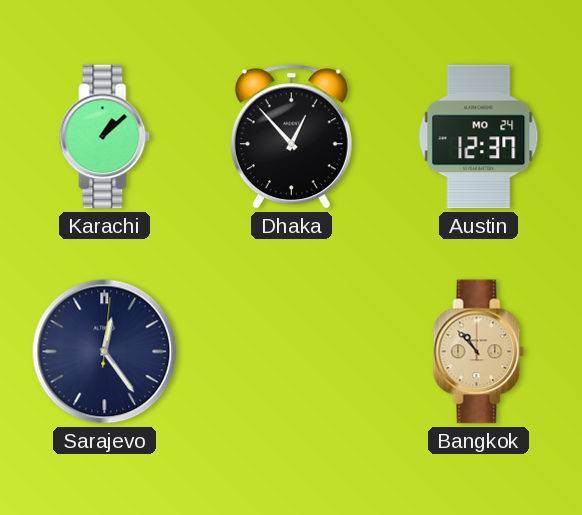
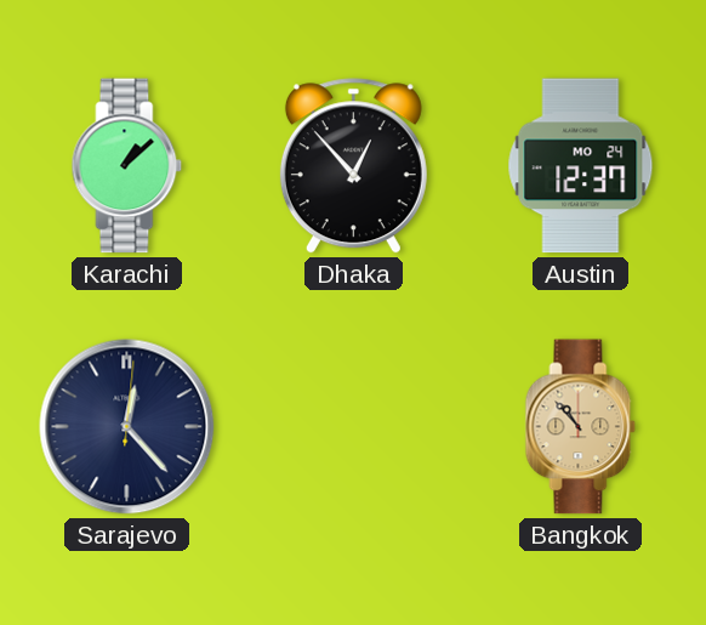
Sarajevo: 12:24 -> 12:23
